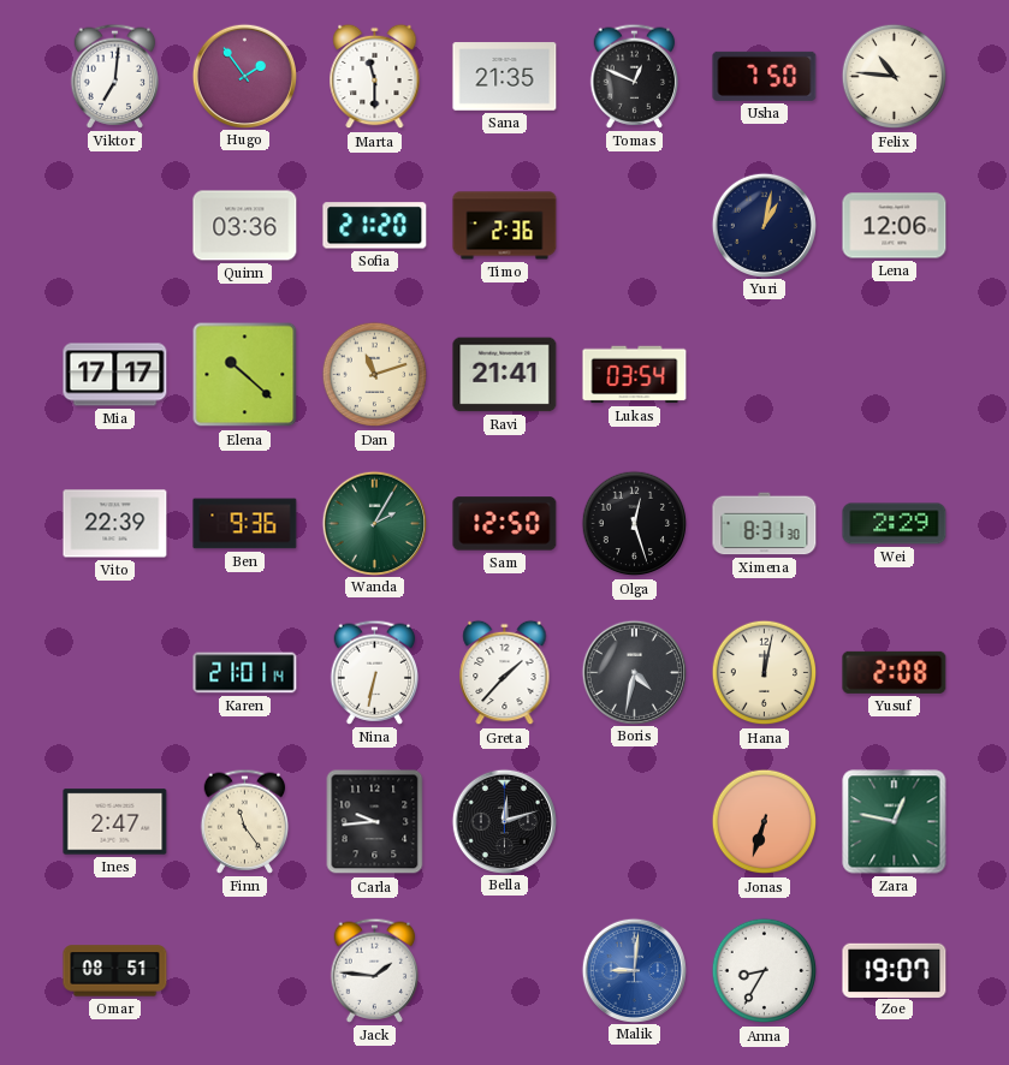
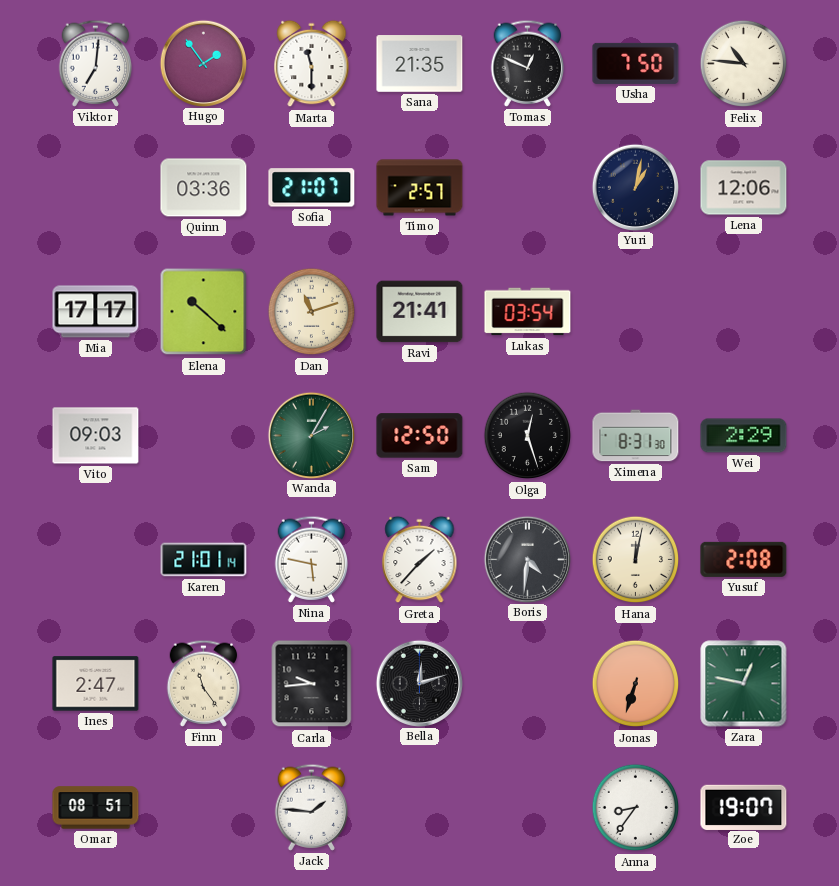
Sofia: 21:20 -> 21:07
Timo: 2:36 -> 2:57
Vito: 22:39 -> 09:03
Ben: 9:36 -> none
Nina: 6:32 -> 5:47
Boris: 4:32 -> 4:31
Malik: 9:01 -> none
Anna: 8:35 -> 8:36
